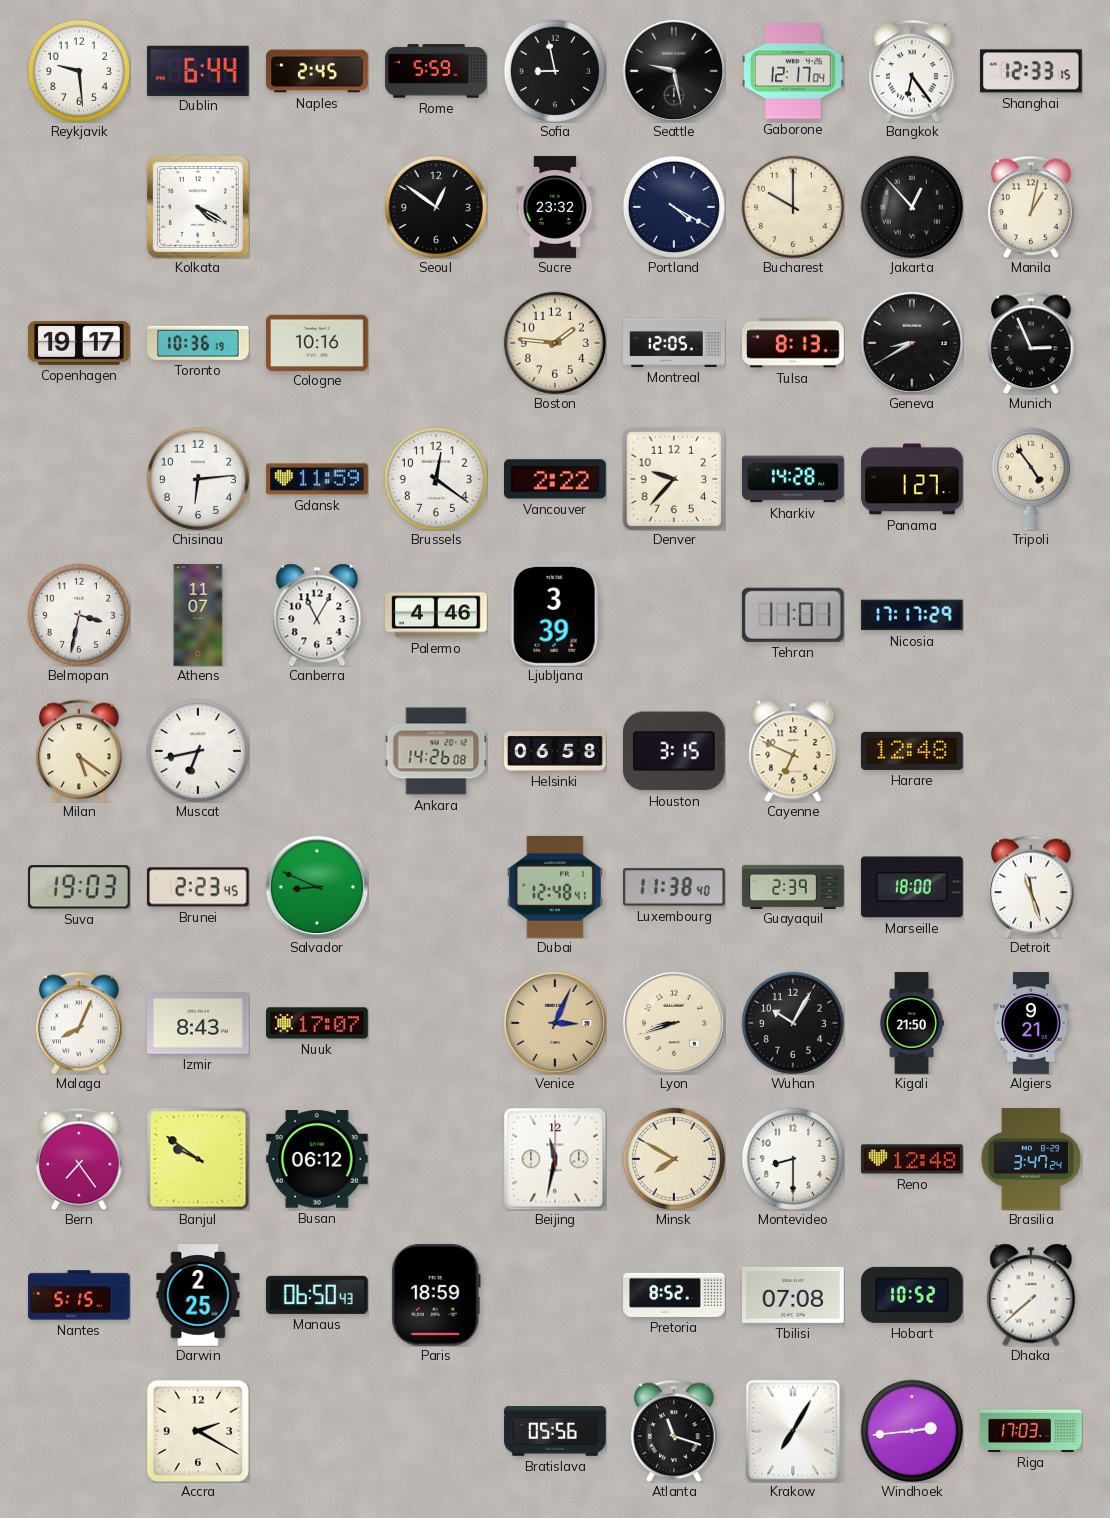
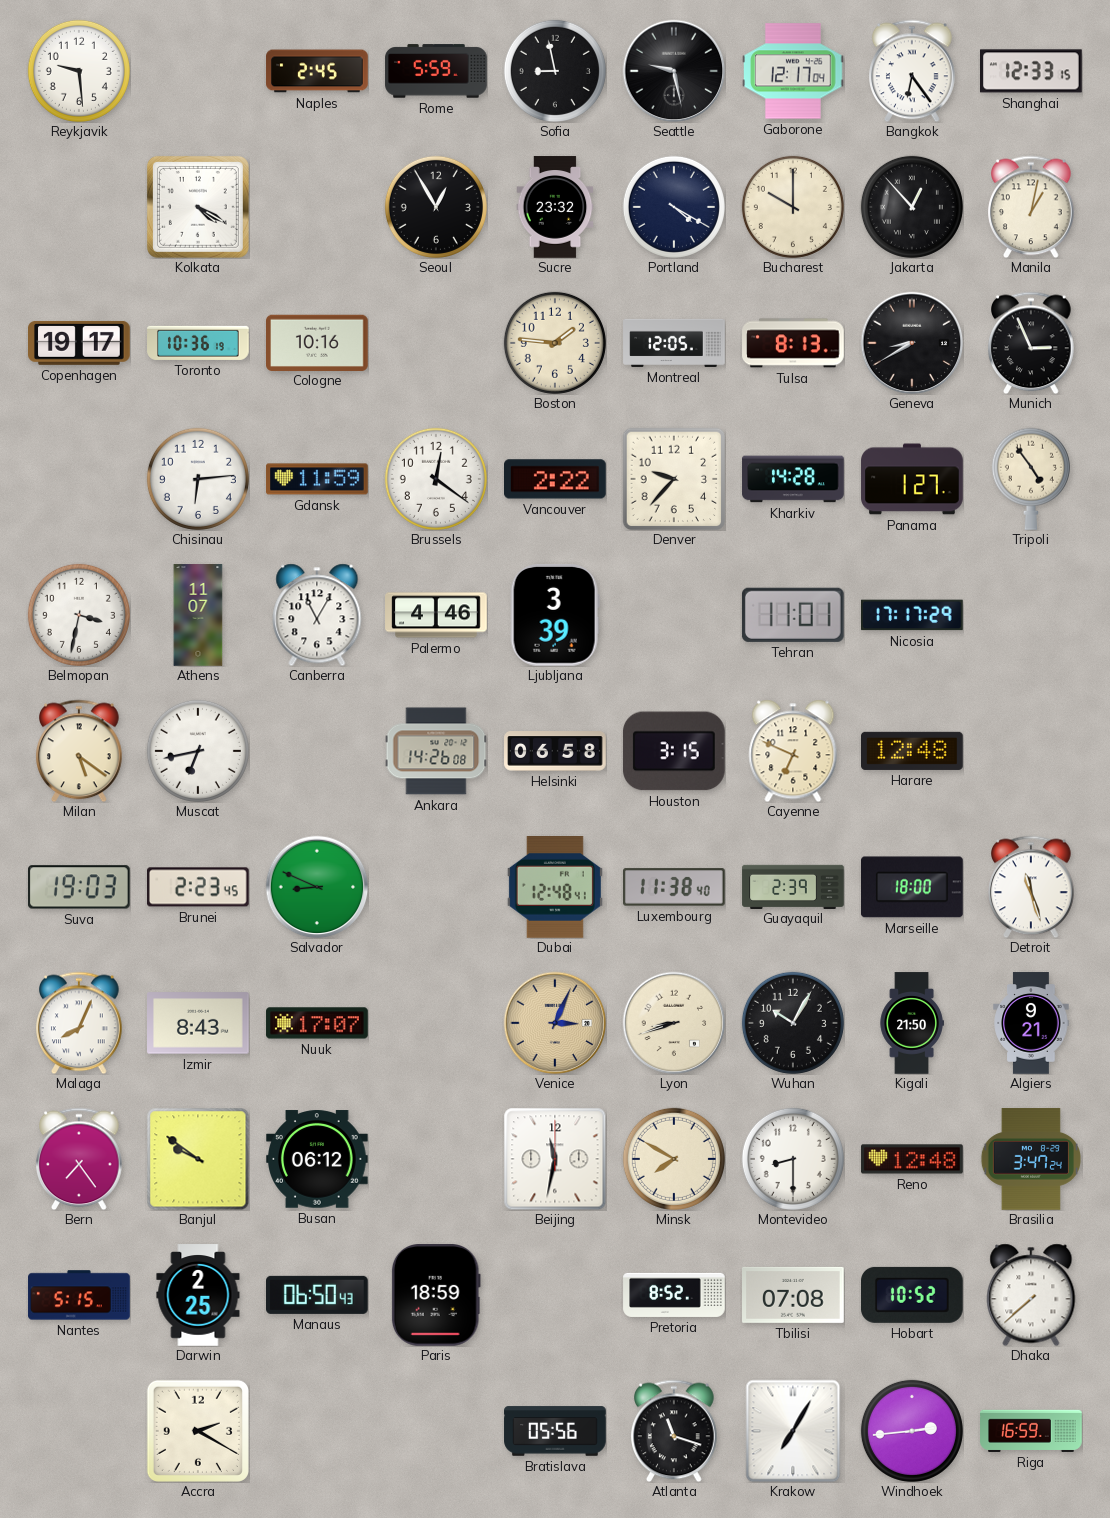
Dublin: 6:44 -> none
Seoul: 12:51 -> 12:55
Riga: 17:03 -> 16:59
